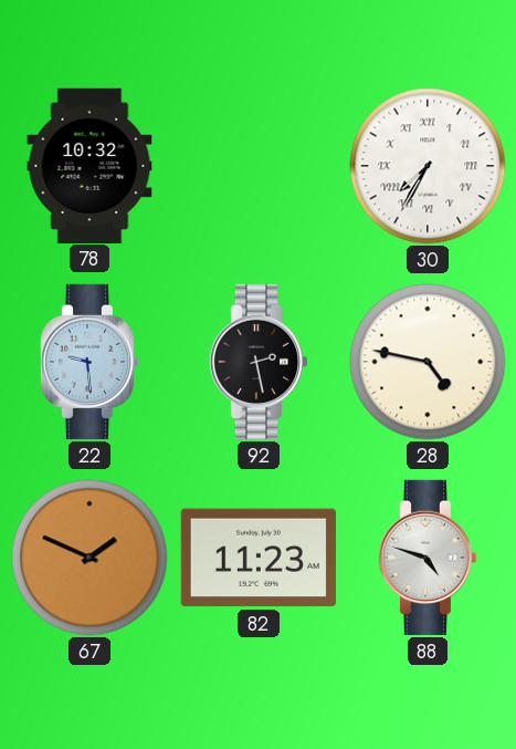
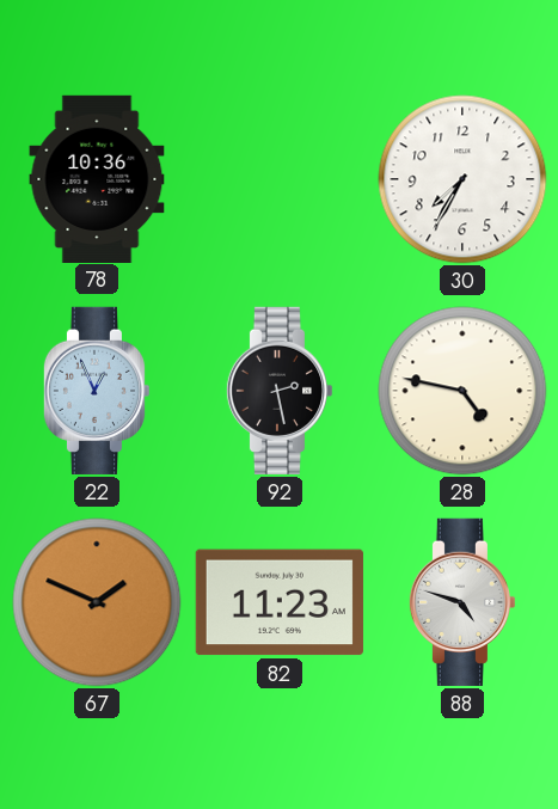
78: 10:32 -> 10:36
30 numerals: Roman -> Arabic
22: 9:29 -> 12:56
